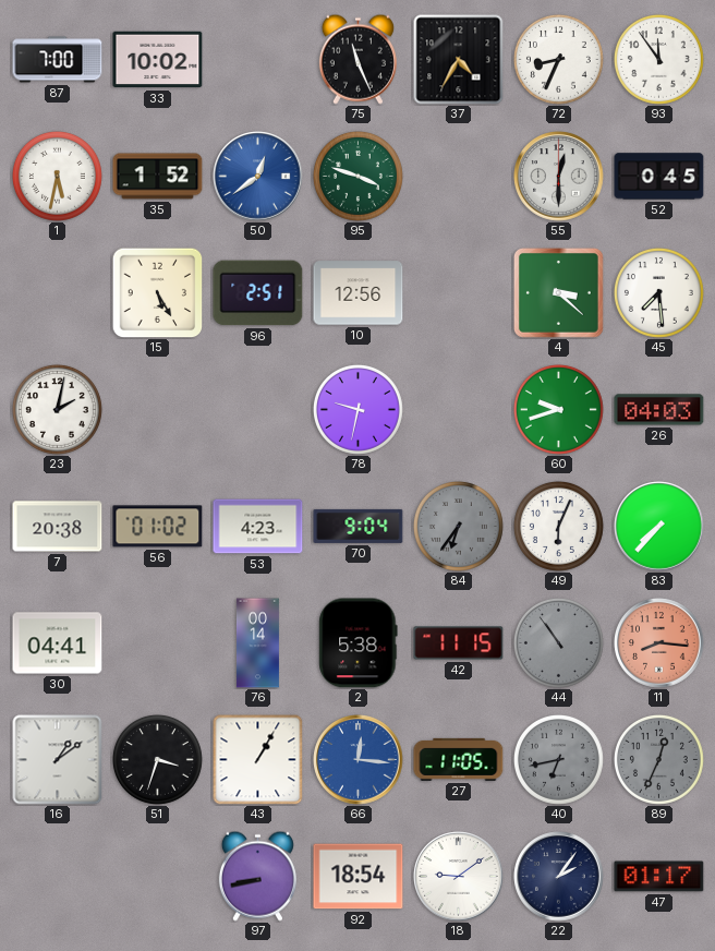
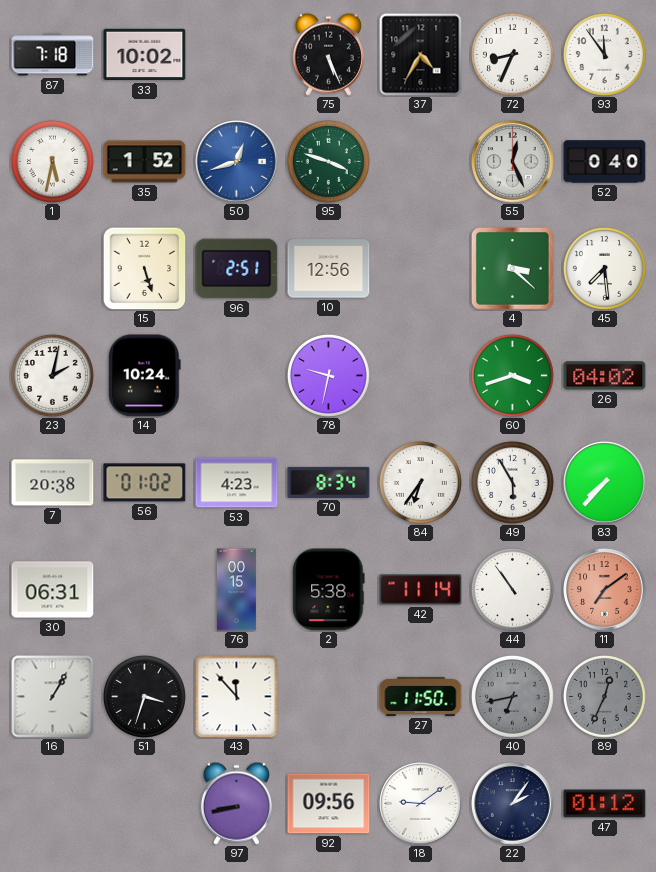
87: 7:00 -> 7:18
75: 11:26 -> 5:26
50: 12:39 -> 12:42
55: 12:30 -> 12:26
52: 0:45 -> 0:40
15: 5:25 -> 5:27
14: none -> 10:24
60: 9:42 -> 3:42
26: 04:03 -> 04:02
70: 9:04 -> 8:34
84 dial: grey -> white
49: 6:04 -> 5:55
30: 04:41 -> 06:31
76: 00:14 -> 00:15
42: 11:15 -> 11:14
44 dial: grey -> white
11: 8:16 -> 7:09
16: 1:09 -> 1:05
43: 1:05 -> 11:53
66: 12:16 -> none
27: 11:05 -> 11:50
92: 18:54 -> 09:56
47: 01:17 -> 01:12
